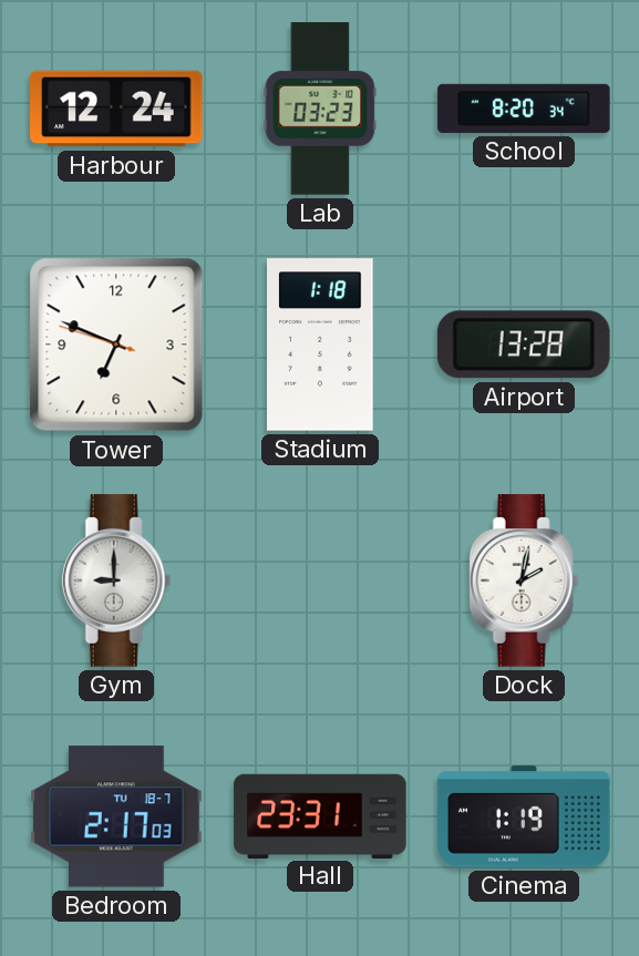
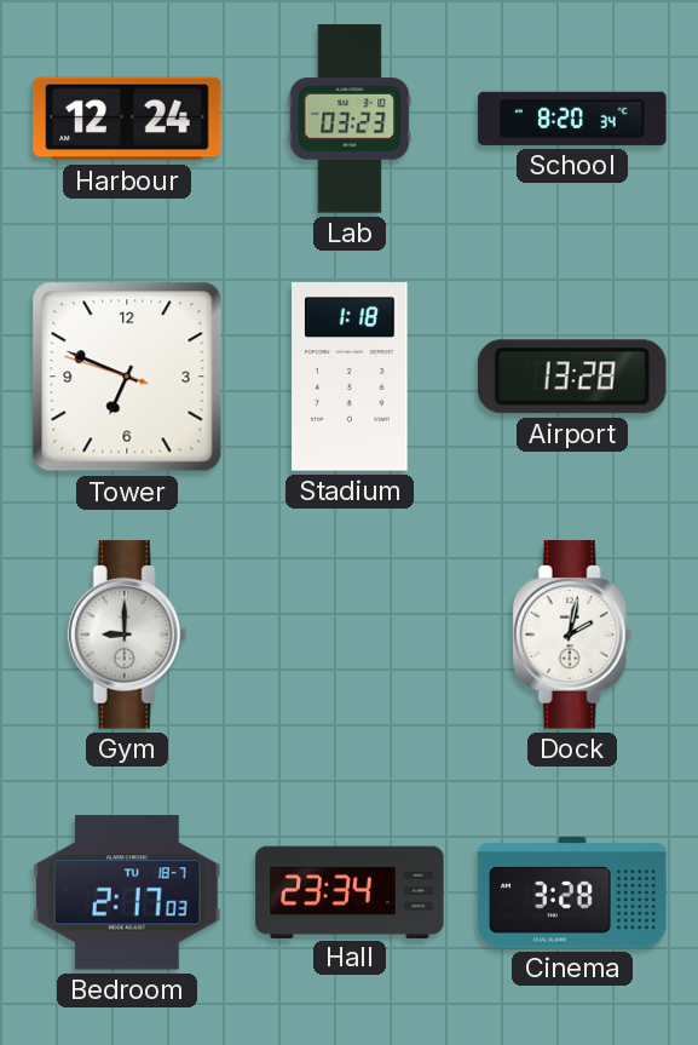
Hall: 23:31 -> 23:34
Cinema: 1:19 -> 3:28
